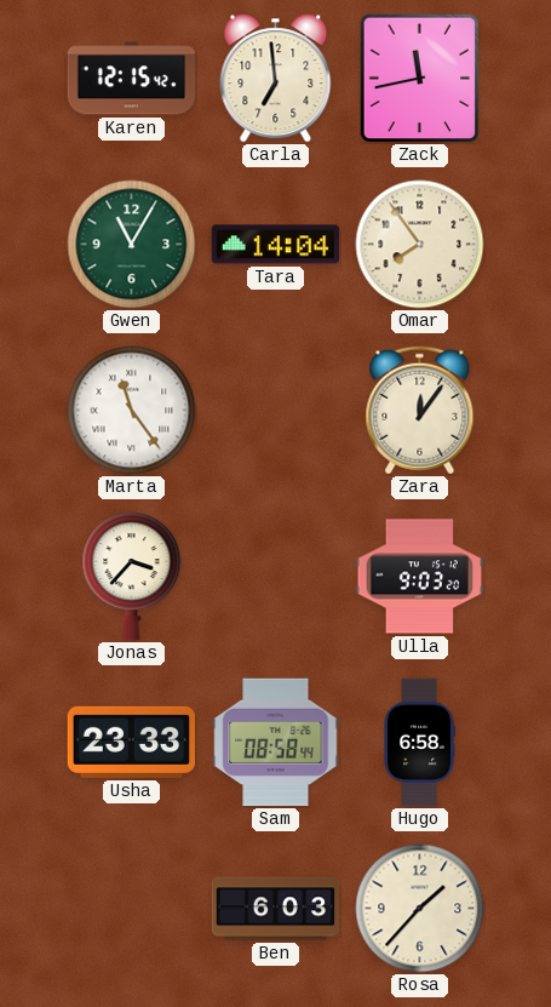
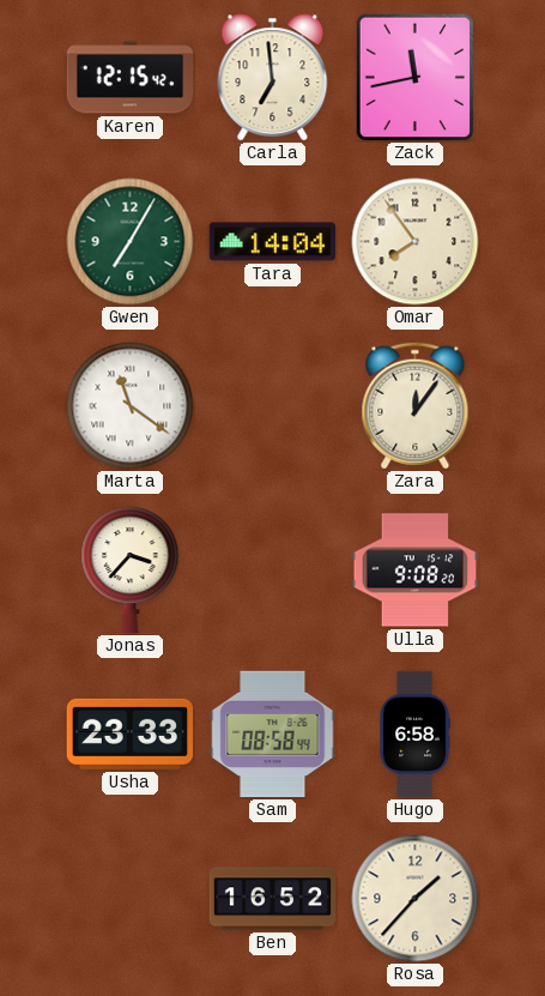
Gwen: 11:05 -> 7:05
Marta: 11:24 -> 11:21
Ulla: 9:03 -> 9:08
Ben: 6:03 -> 16:52
